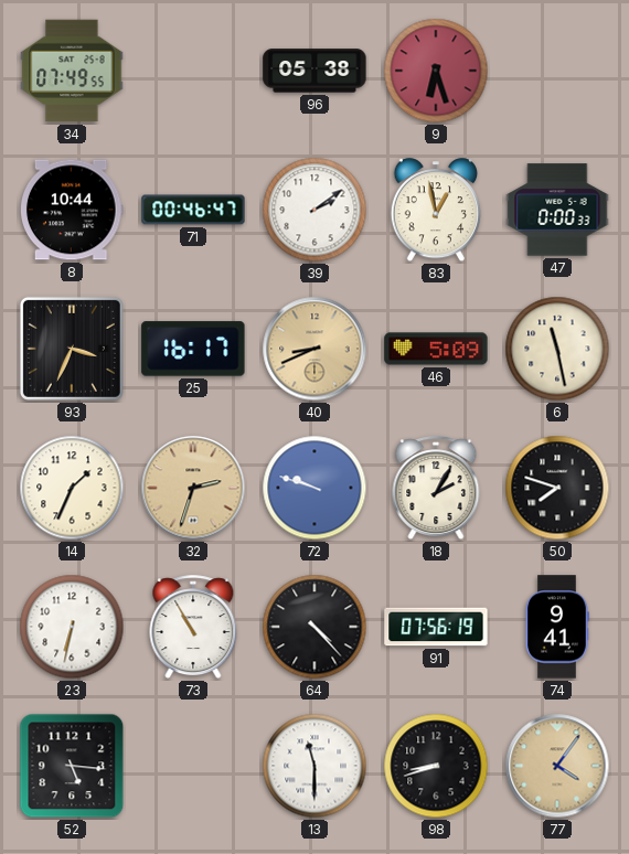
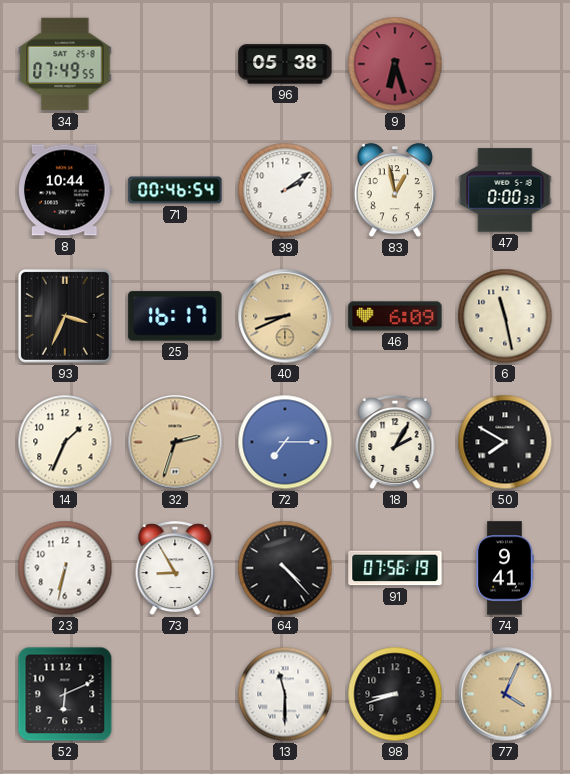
71: 00:46:47 -> 00:46:54
46: 5:09 -> 6:09
72: 9:48 -> 7:15
50: 7:48 -> 7:50
73: 10:55 -> 8:55
52: 5:16 -> 6:11
77: 4:06 -> 4:04
